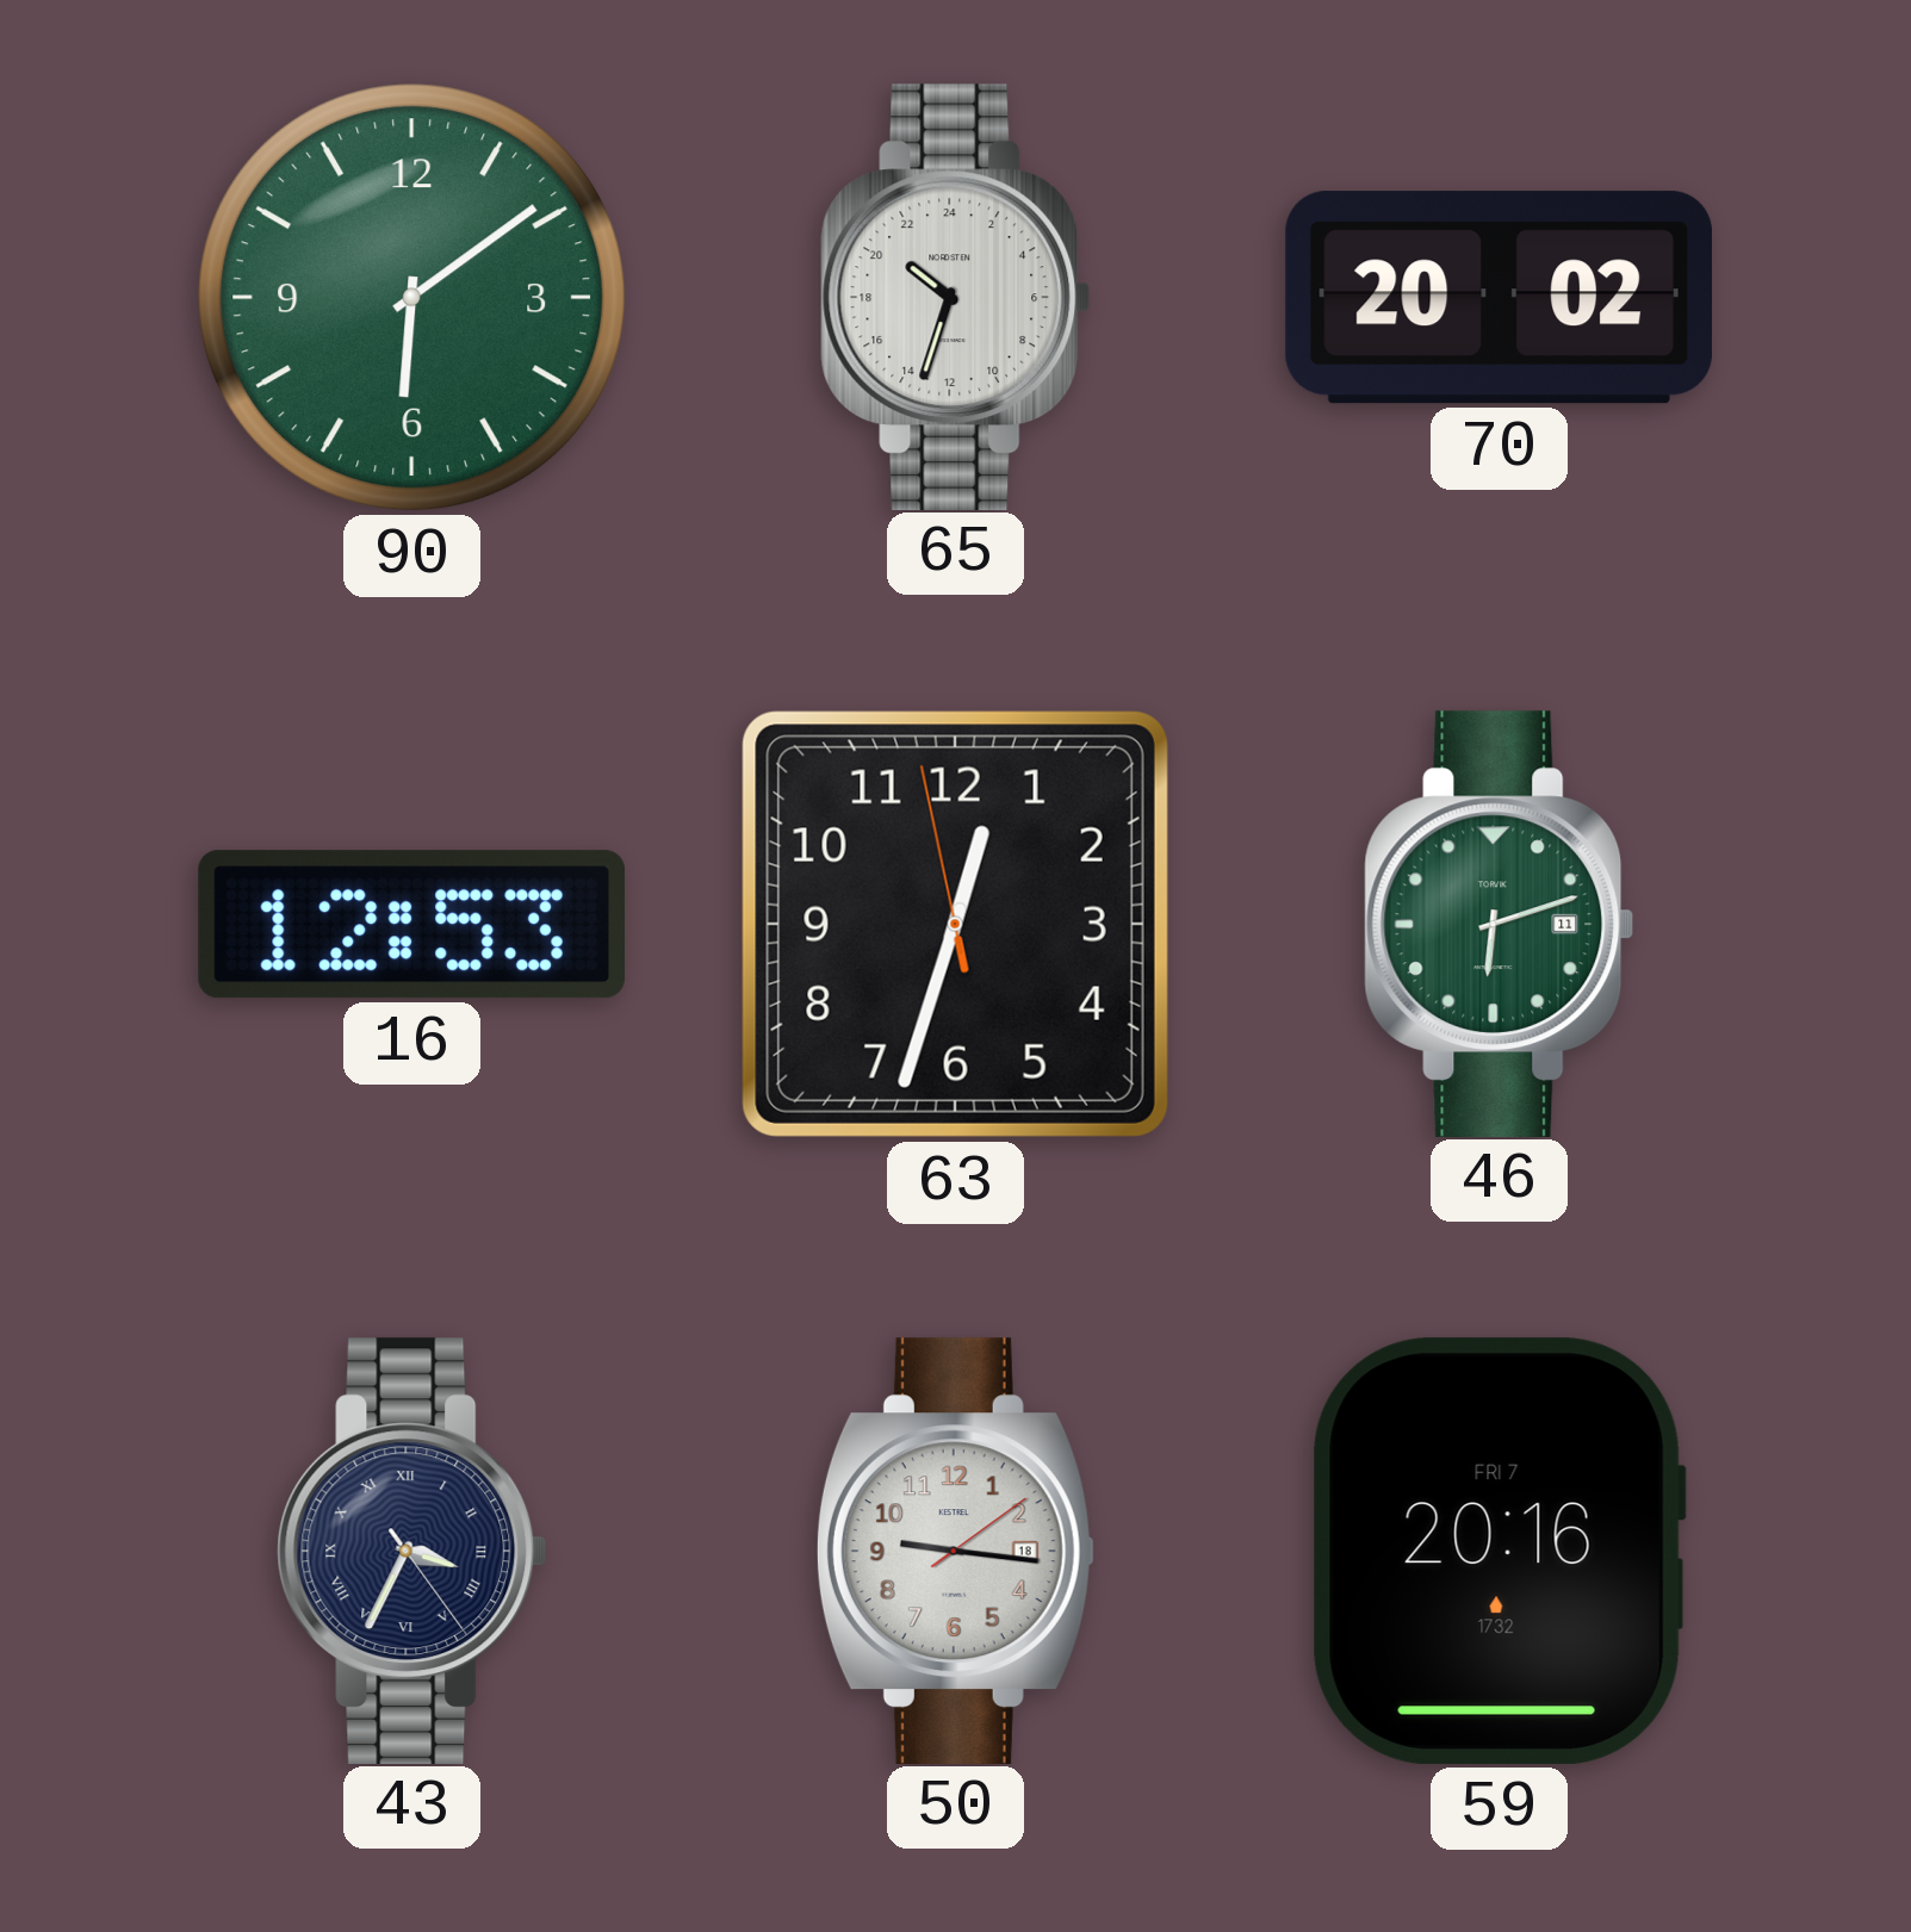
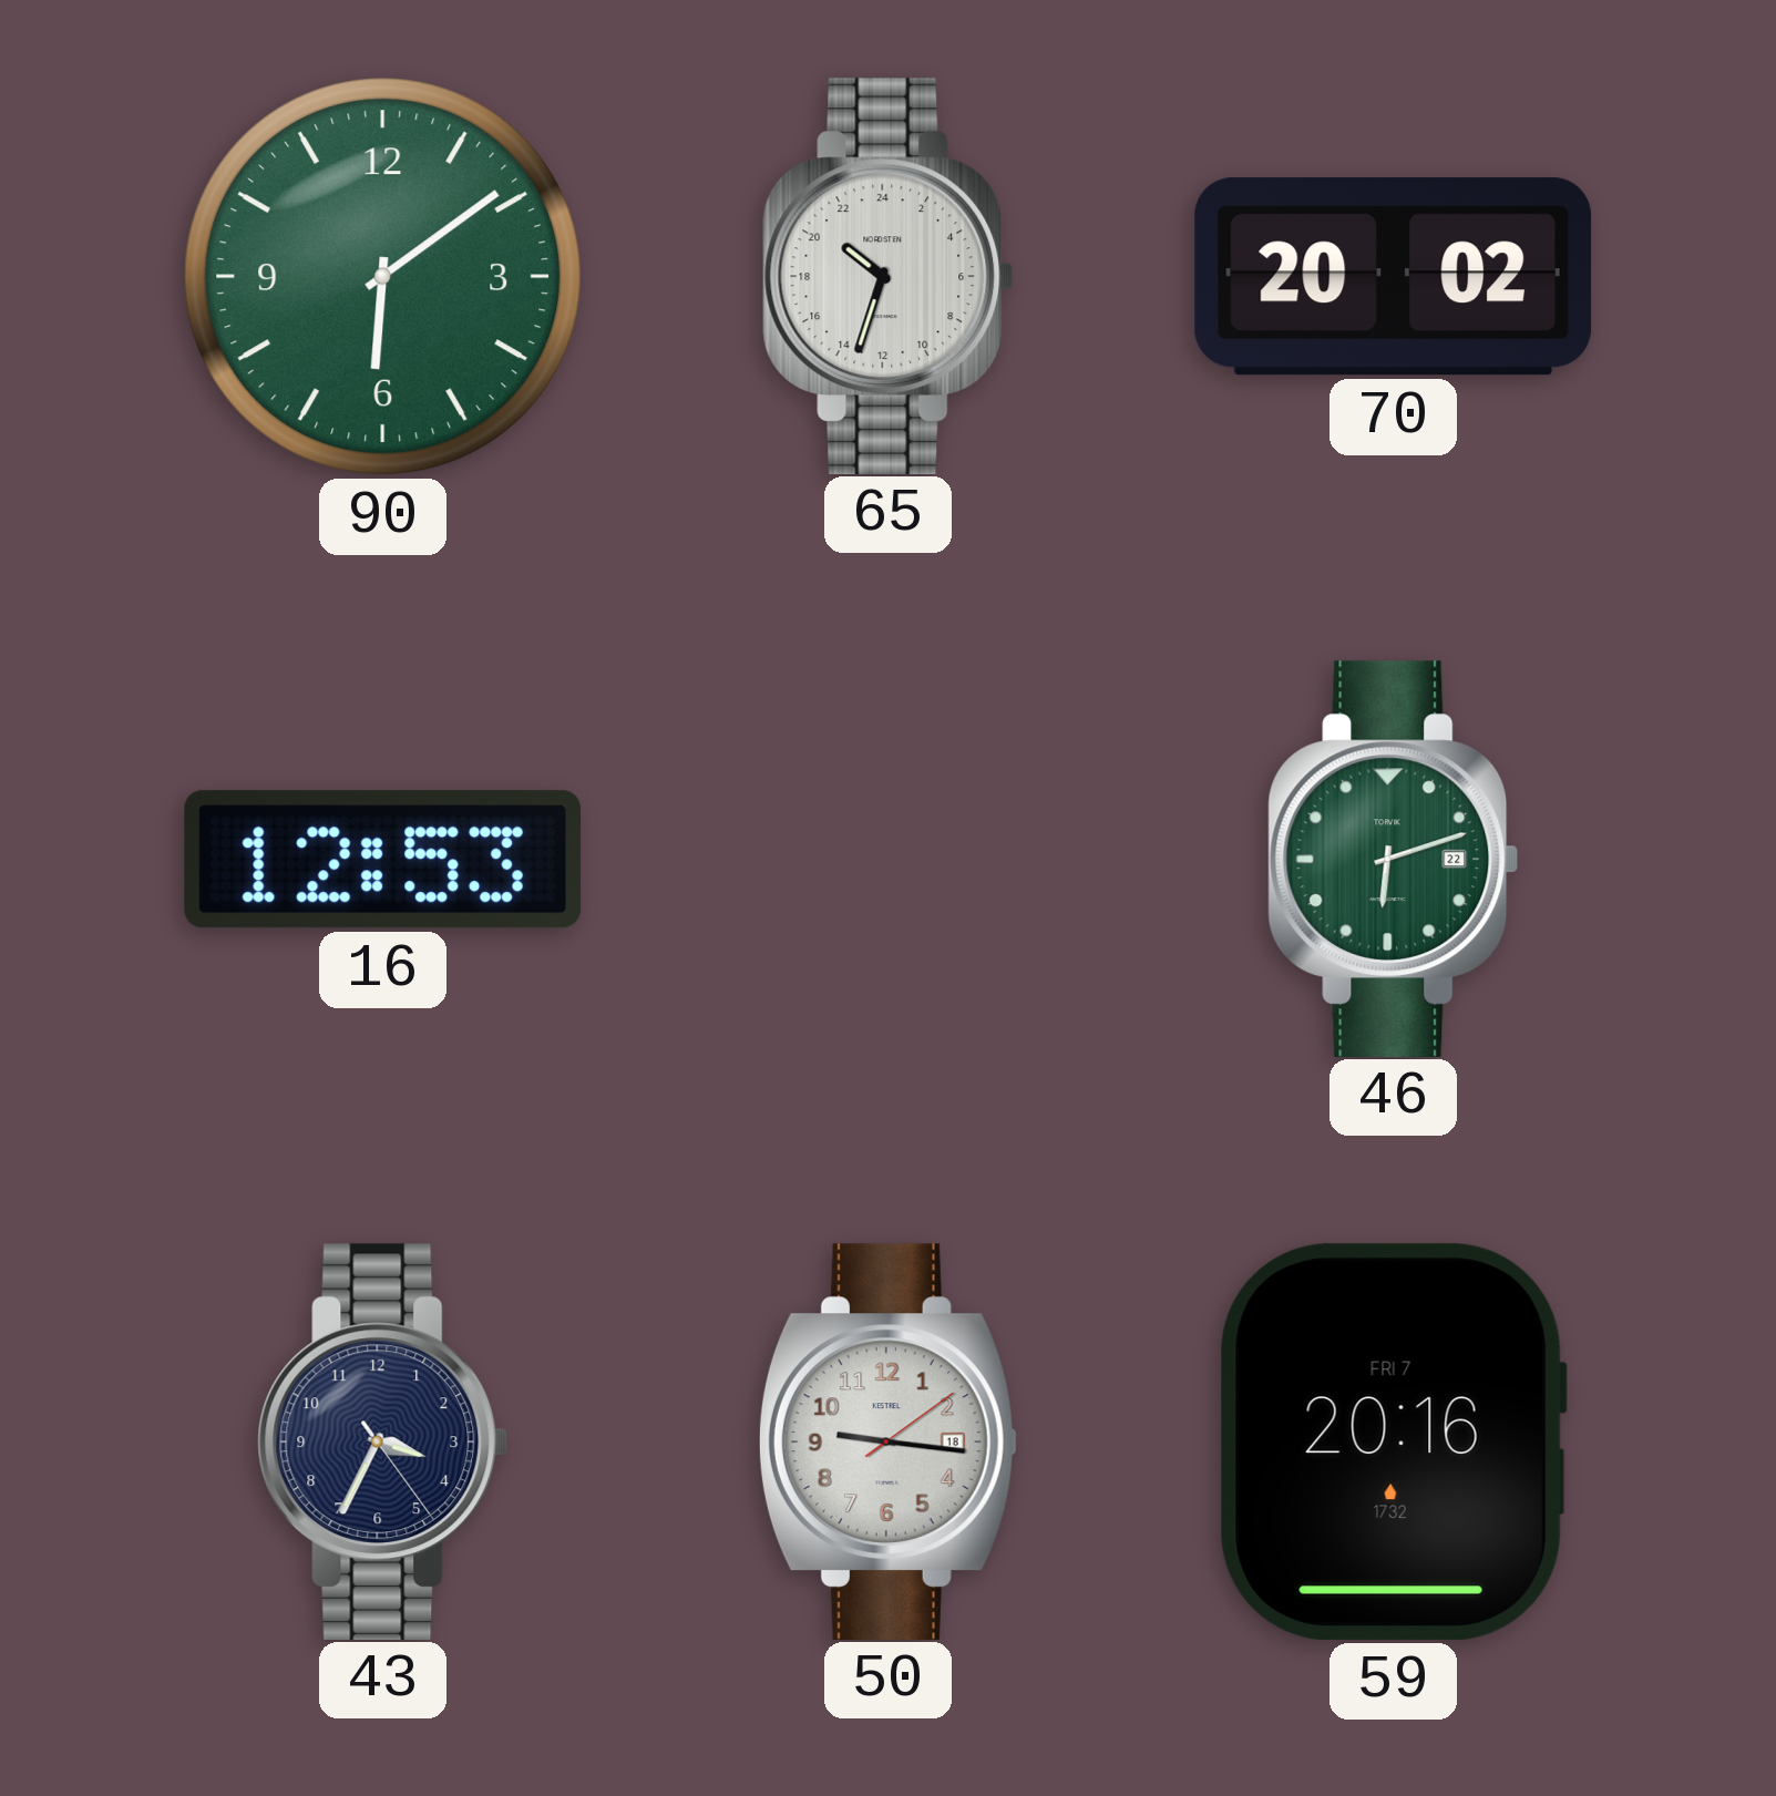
63: 12:32 -> none
46 date: 11 -> 22
43 numerals: Roman -> Arabic
